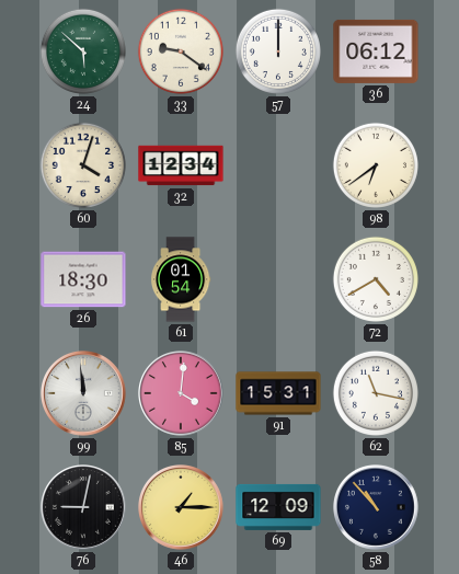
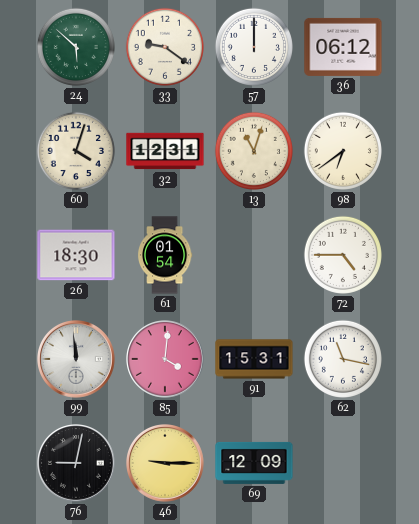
32: 12:34 -> 12:31
13: none -> 11:03
72: 4:40 -> 4:45
46: 1:15 -> 9:15
58: 10:53 -> none
